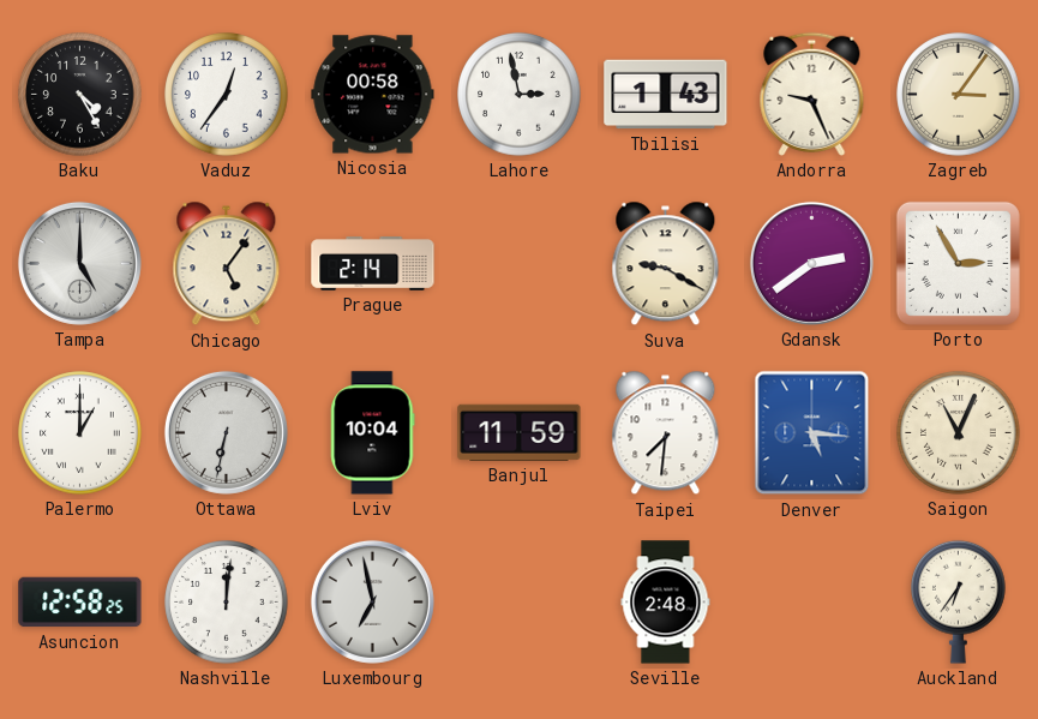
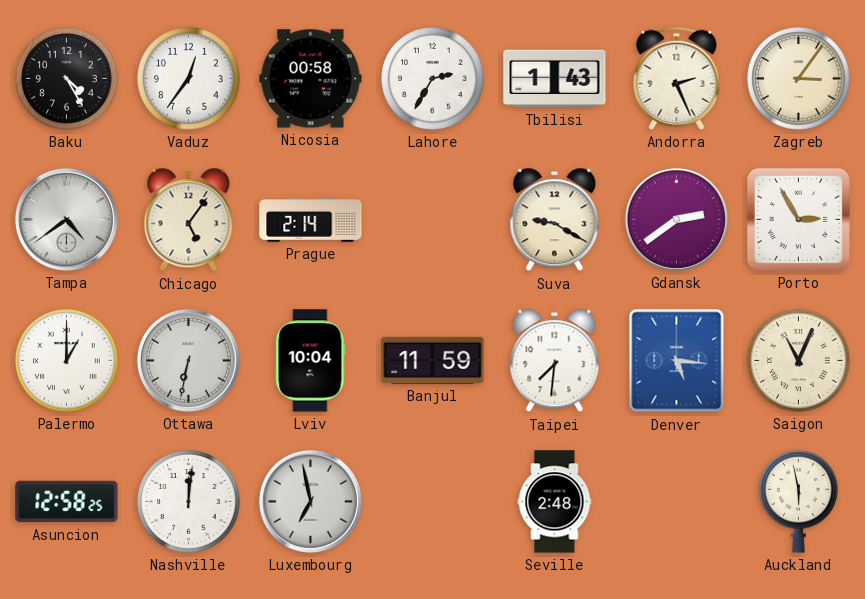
Lahore: 2:58 -> 2:35
Andorra: 9:26 -> 2:26
Tampa: 5:00 -> 4:39
Auckland: 6:36 -> 5:58
